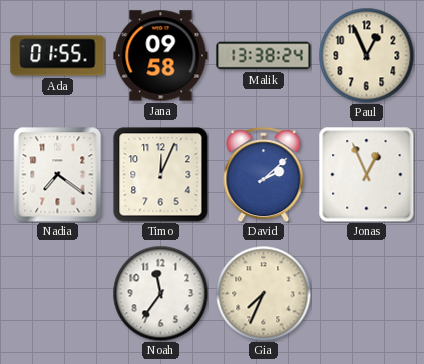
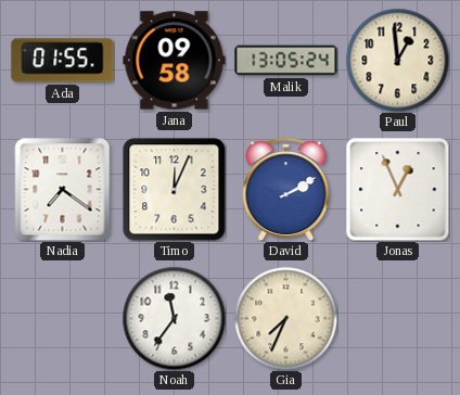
Malik: 13:38 -> 13:05
Paul: 12:56 -> 12:59
David: 2:08 -> 2:10
